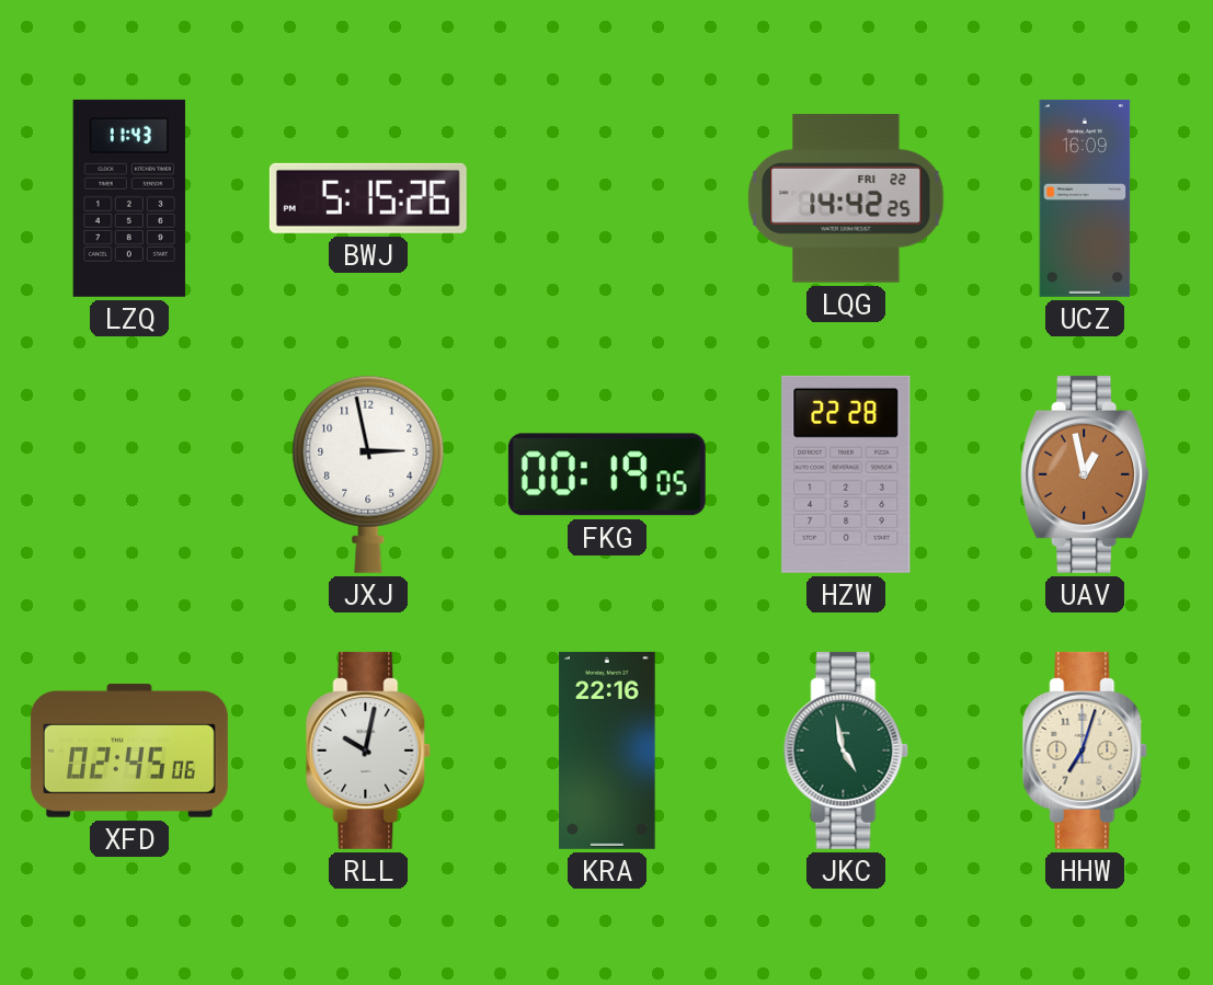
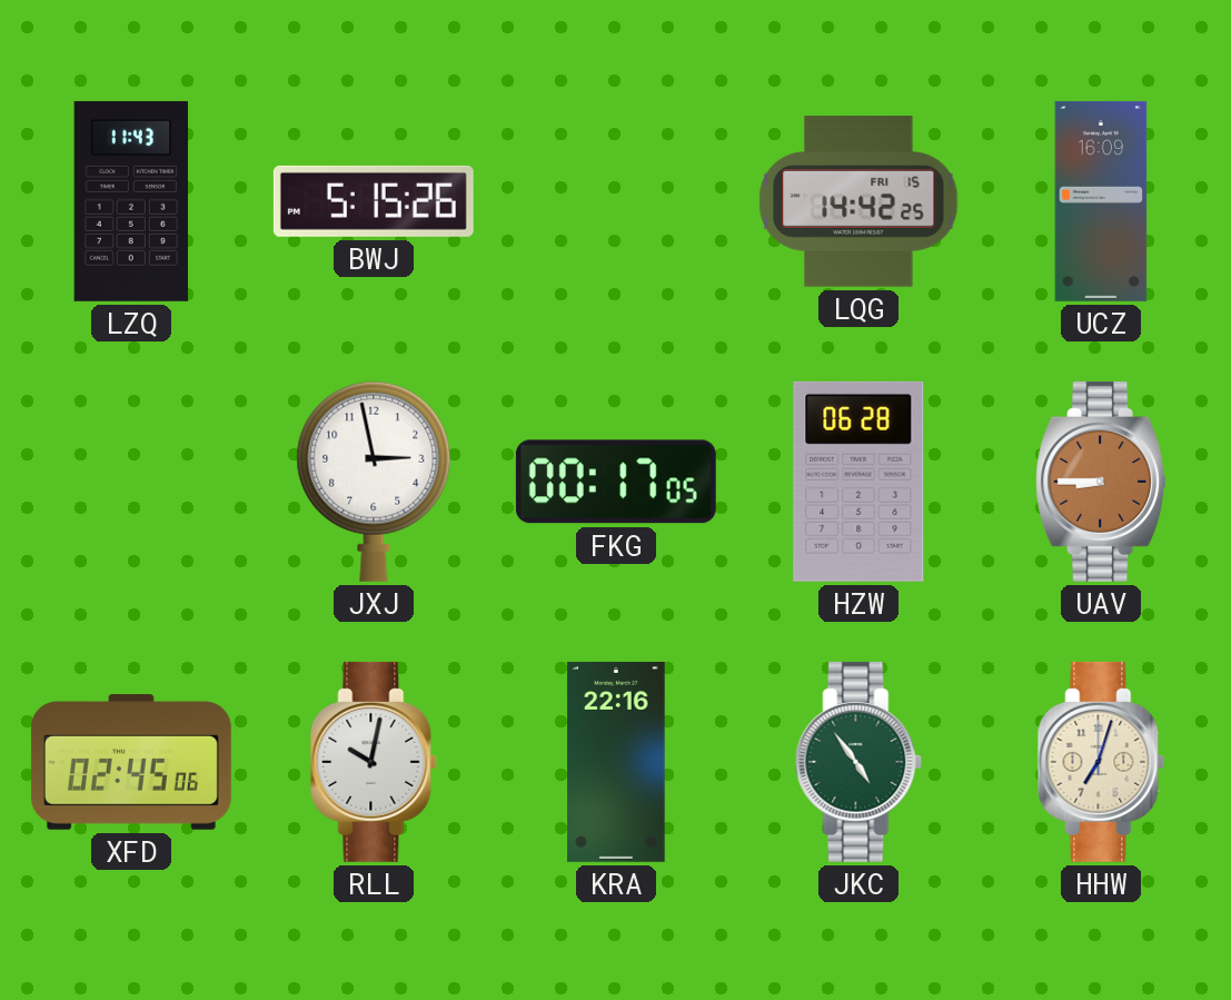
LQG date: FRI 22 -> FRI 15
FKG: 00:19 -> 00:17
HZW: 22:28 -> 06:28
UAV: 12:58 -> 8:45
JKC: 4:58 -> 4:54
